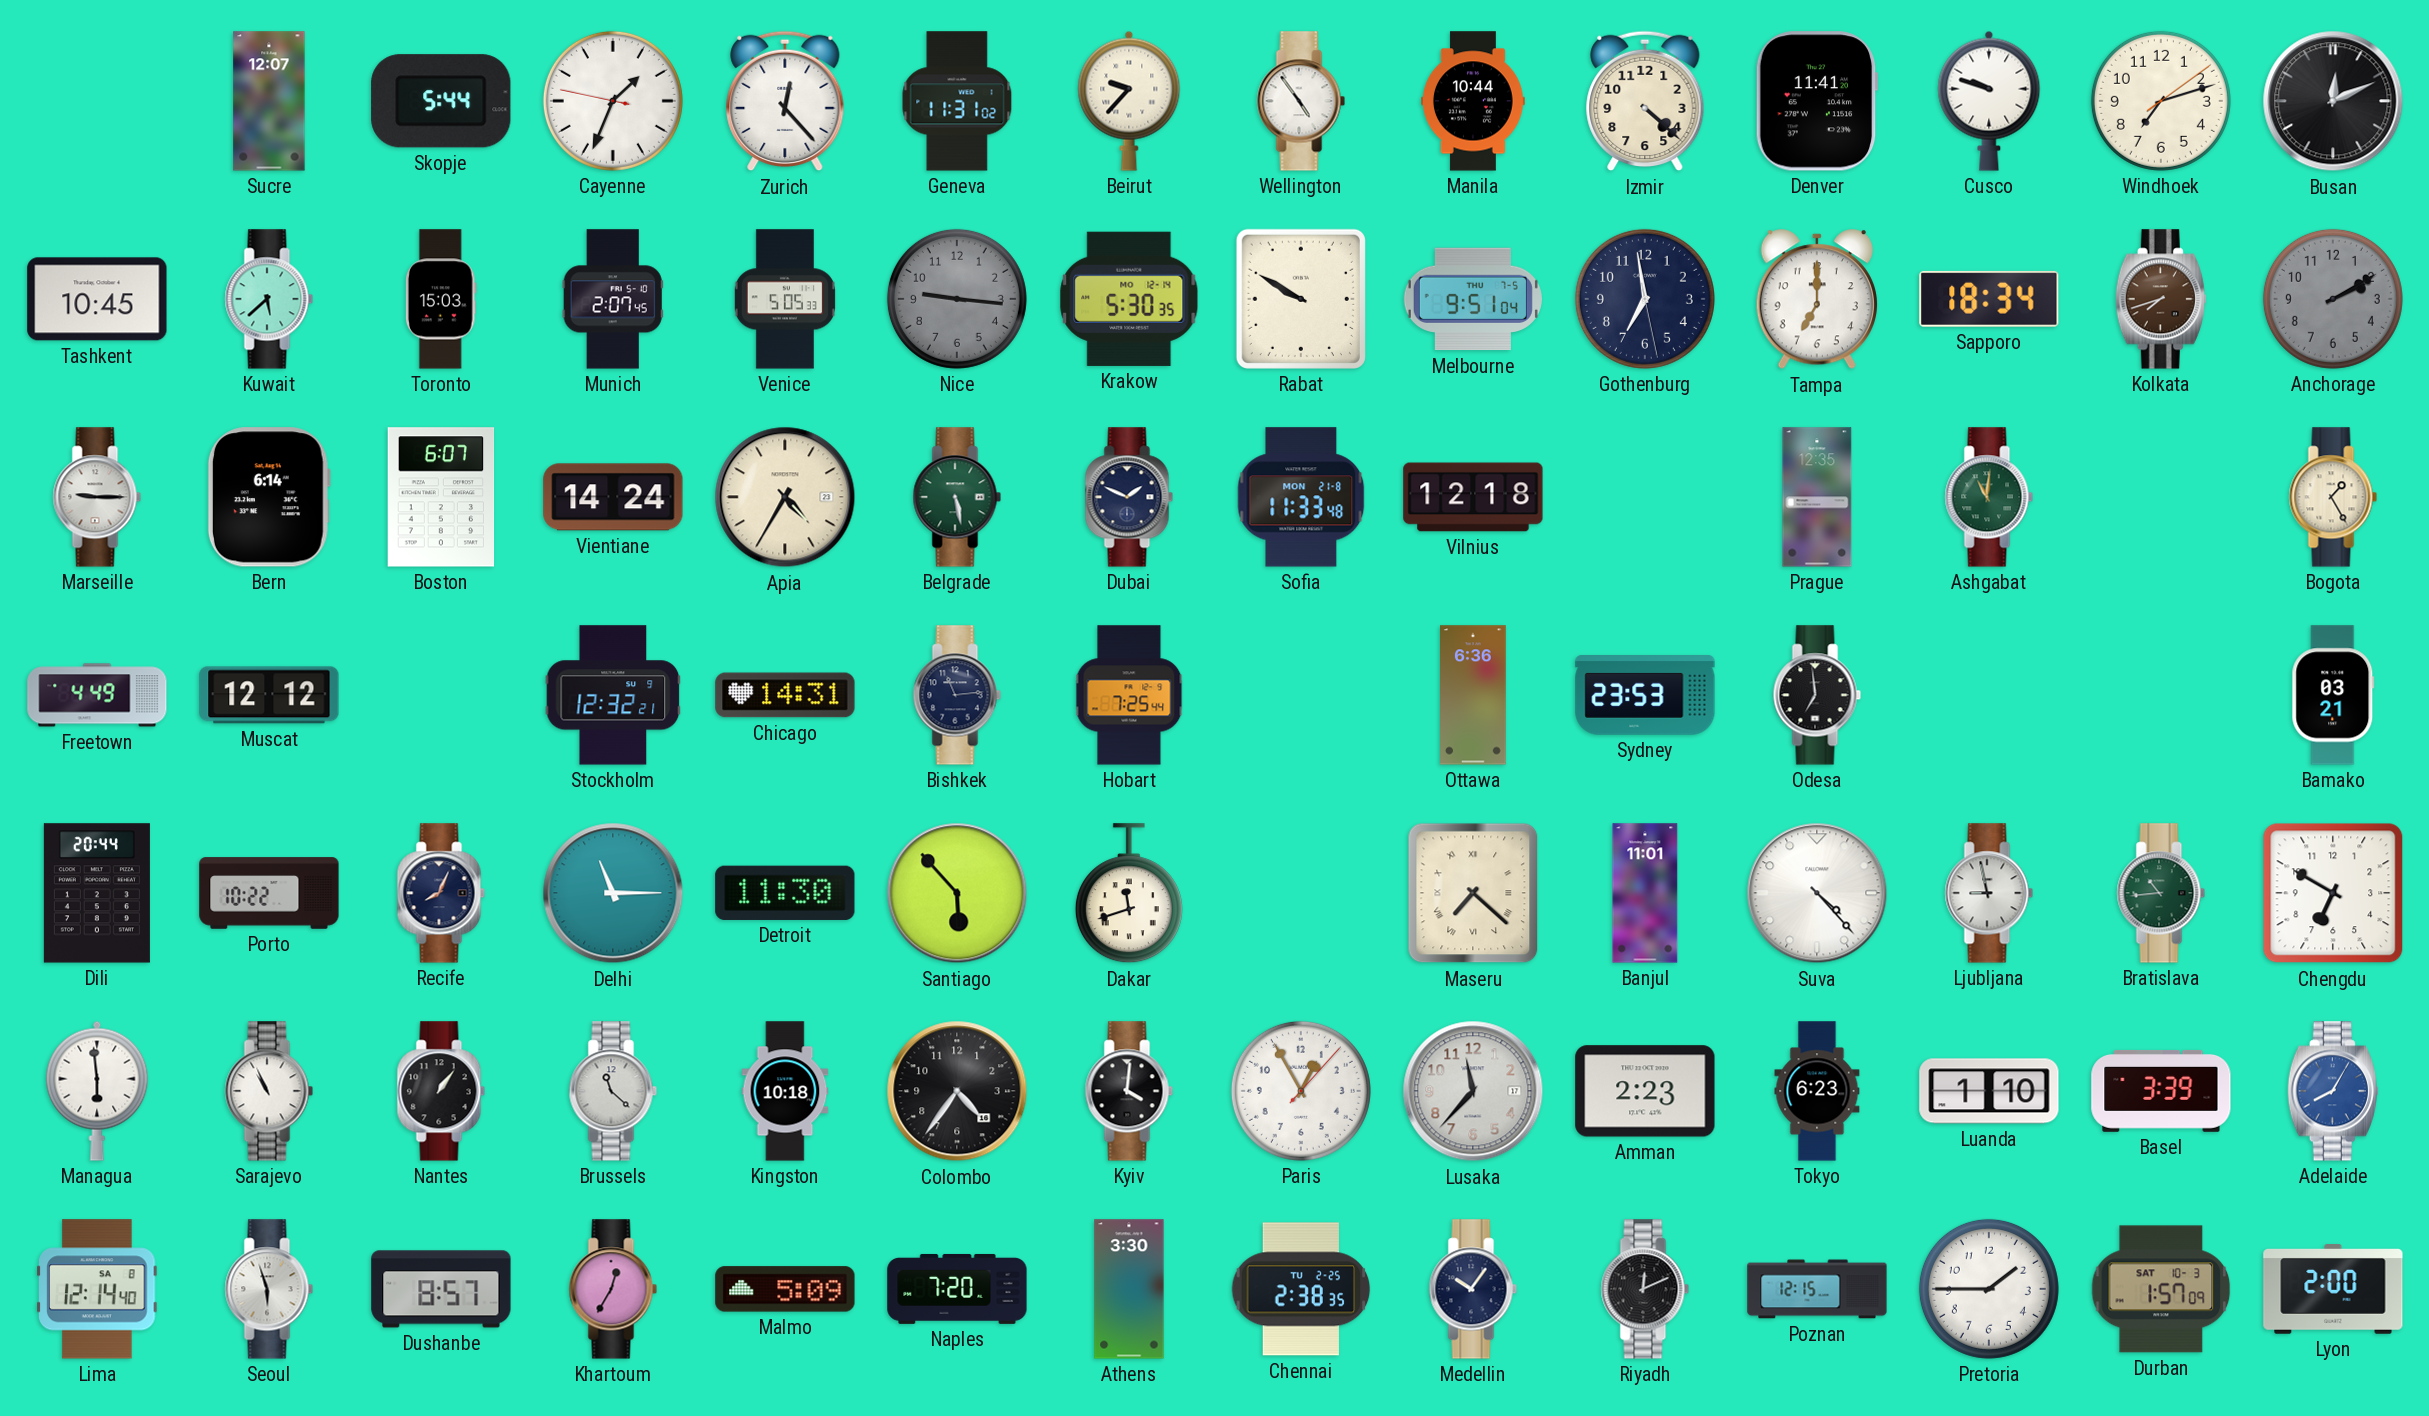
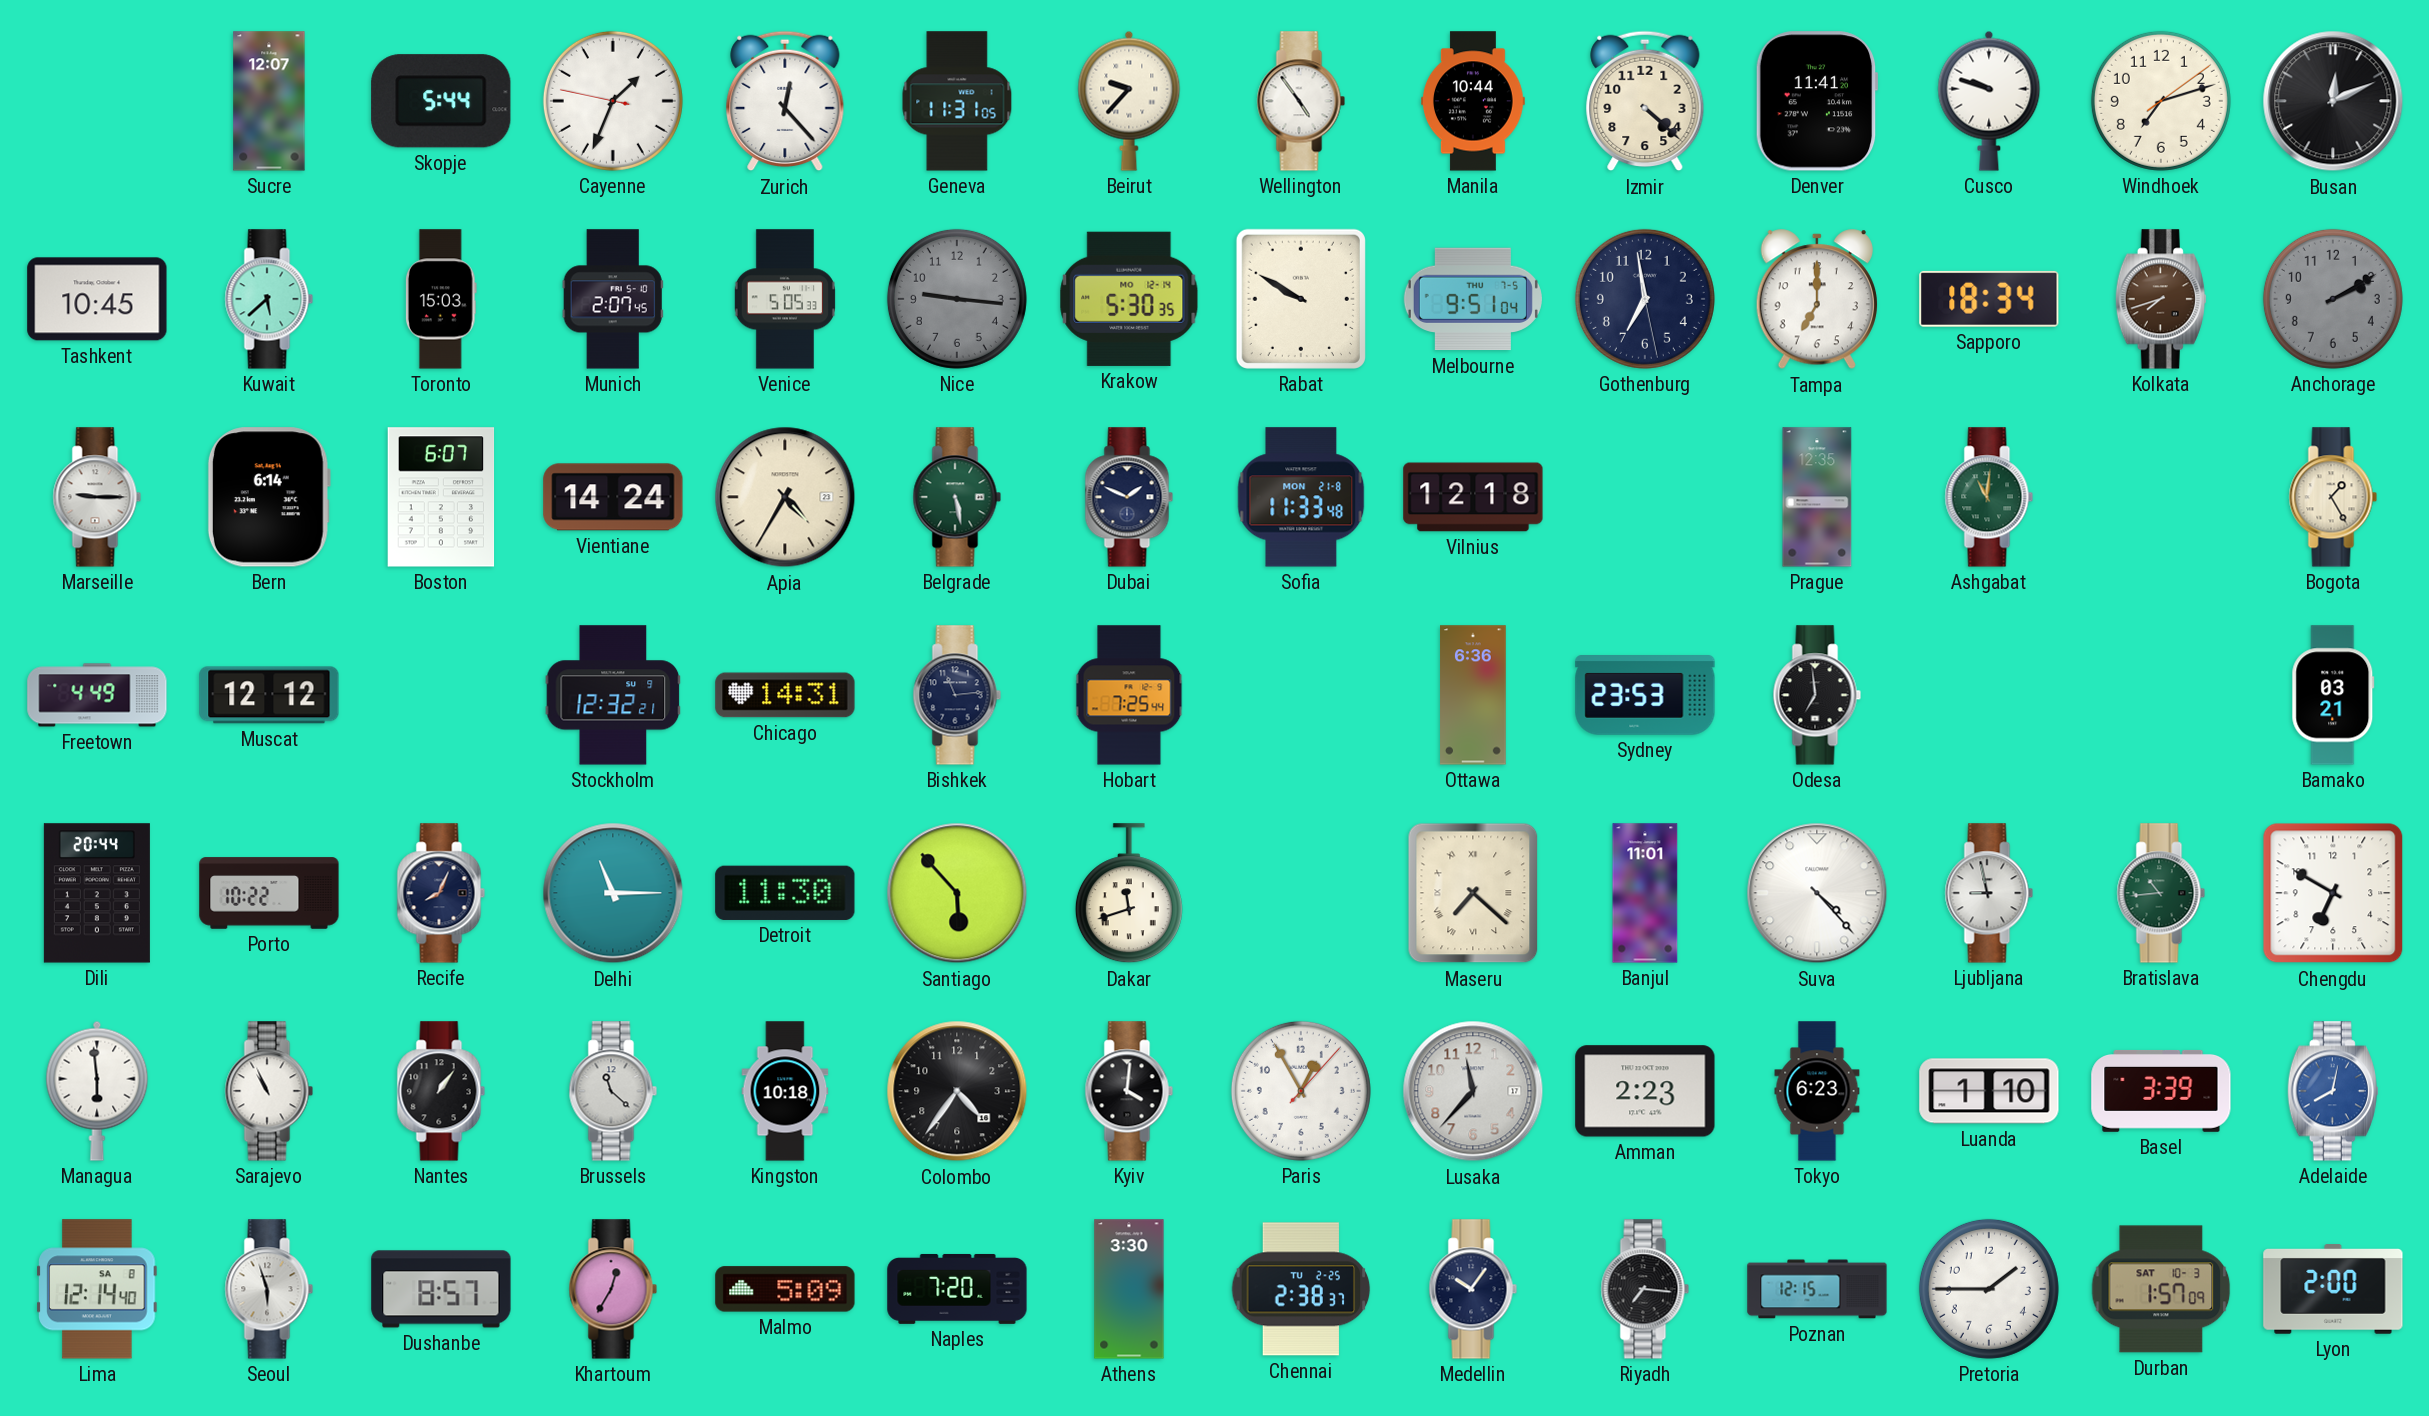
Geneva: 11:31:02 -> 11:31:05
Adelaide: 8:05 -> 8:02
Chennai: 2:38:35 -> 2:38:37
Riyadh: 12:11 -> 7:16
